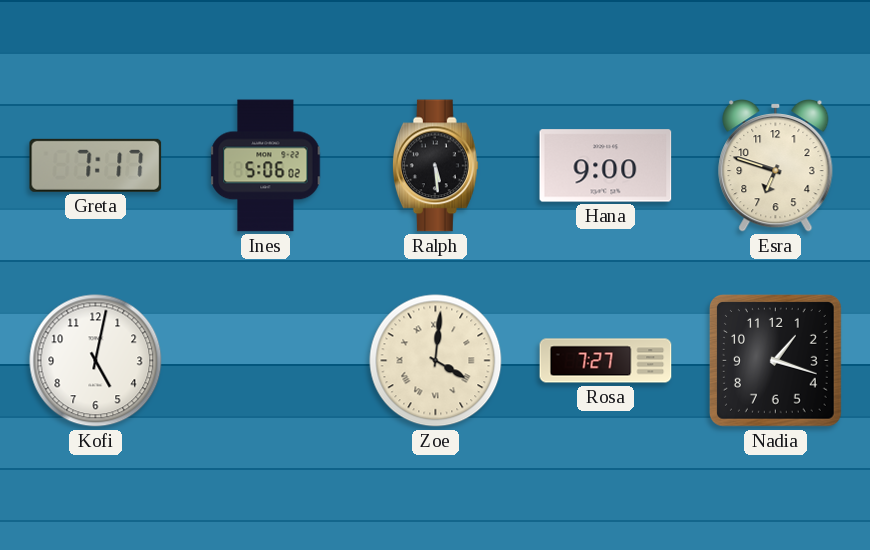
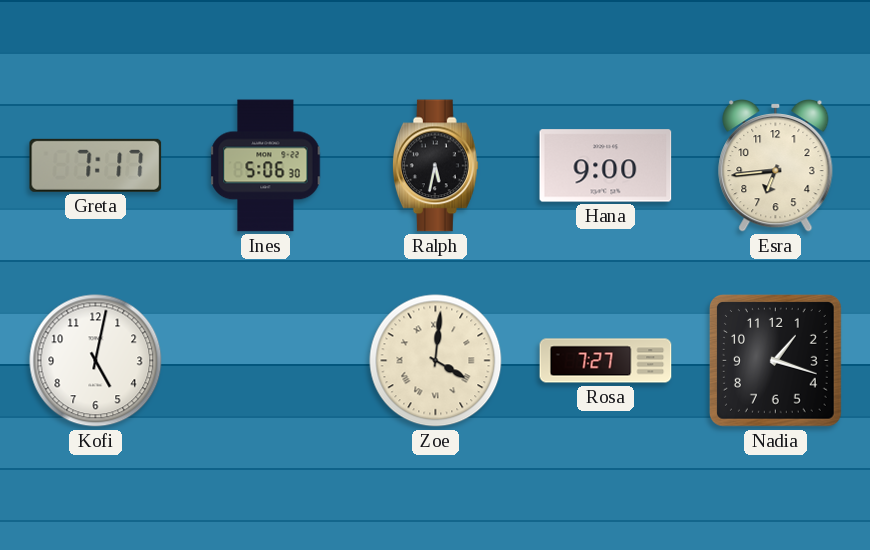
Ines: 5:06:02 -> 5:06:30
Ralph: 5:29 -> 5:32
Esra: 6:48 -> 6:44
